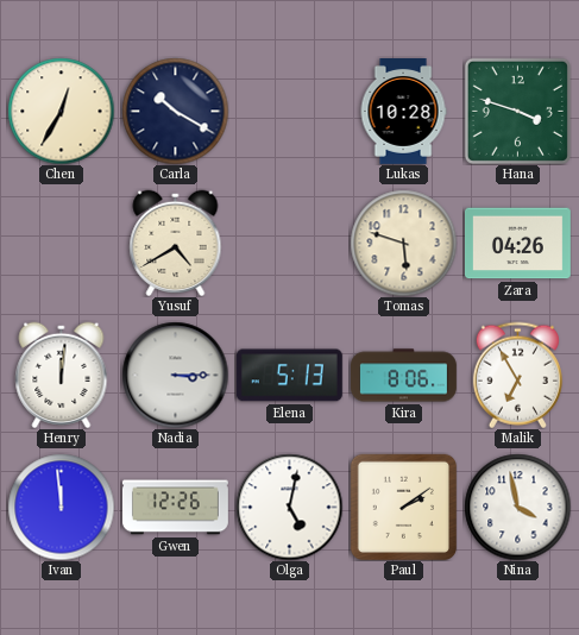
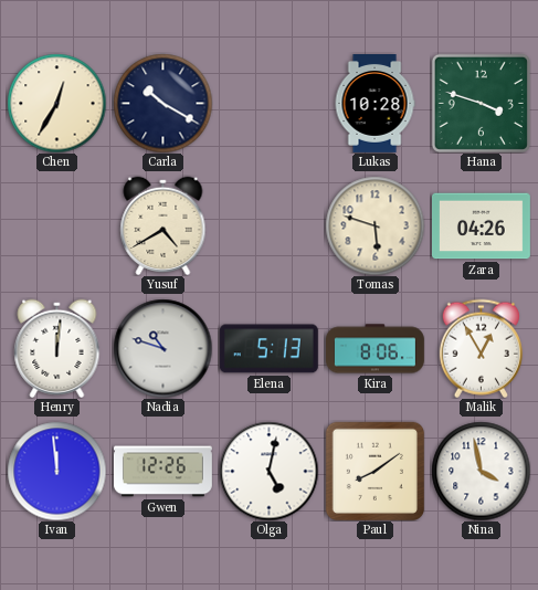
Nadia: 3:15 -> 10:48
Malik: 6:55 -> 12:55
Paul: 2:09 -> 8:09
